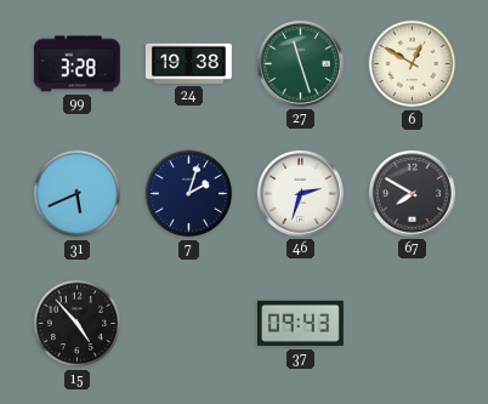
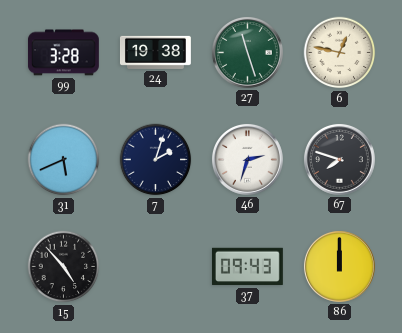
6: 12:50 -> 12:47
67: 7:50 -> 7:48
86: none -> 12:00
